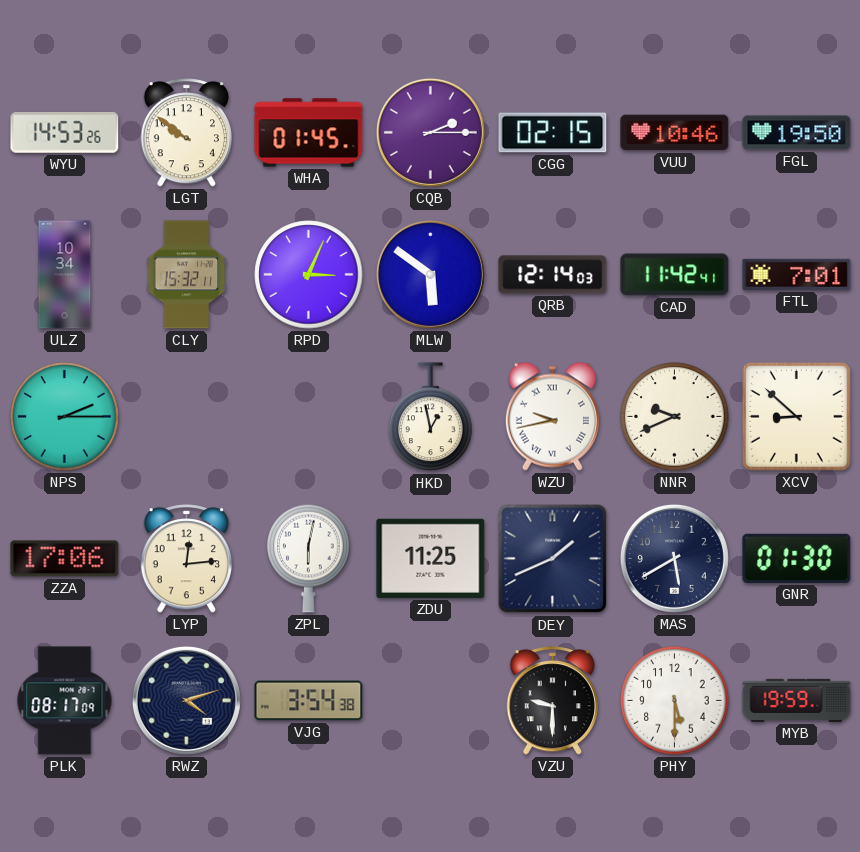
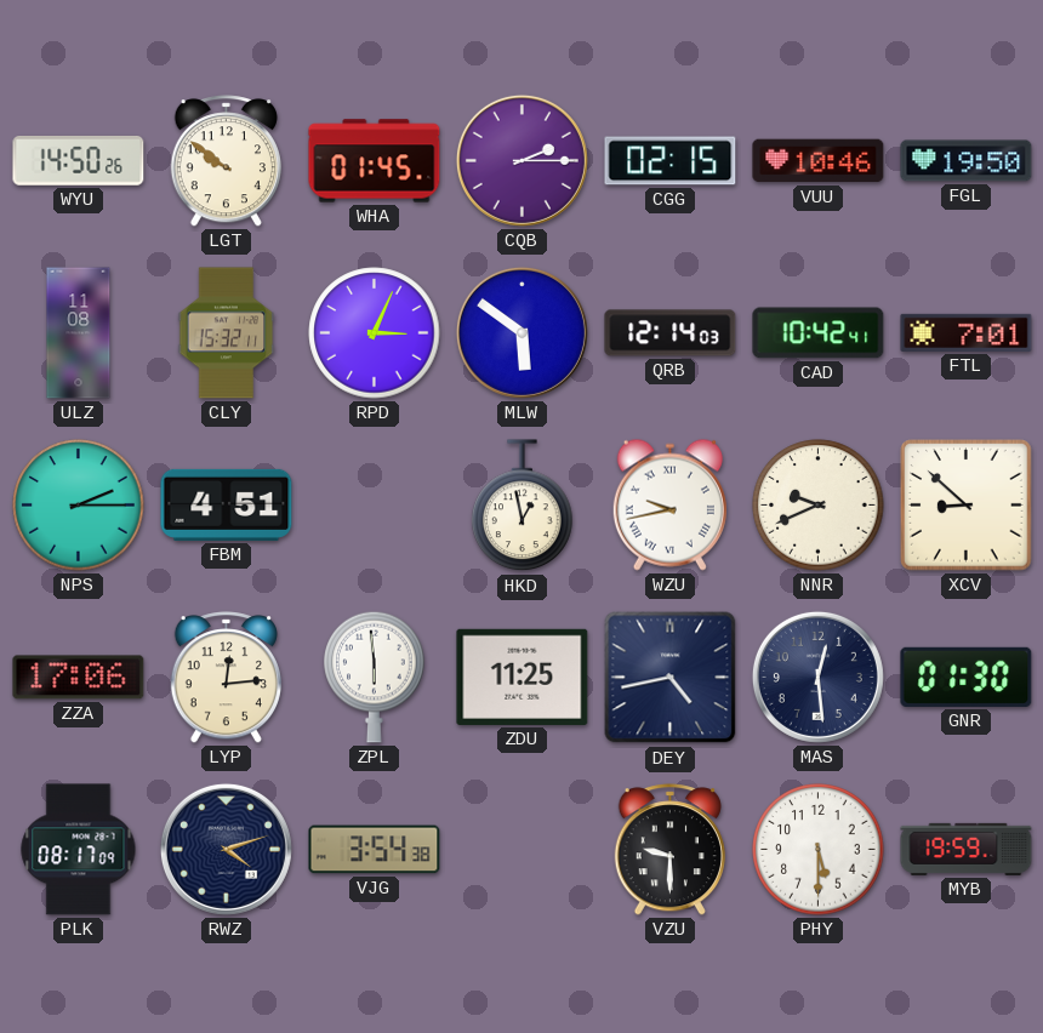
WYU: 14:53 -> 14:50
ULZ: 10:34 -> 11:08
CAD: 11:42 -> 10:42
FBM: none -> 4:51
ZPL: 6:02 -> 5:59
DEY: 1:41 -> 4:43
MAS: 5:40 -> 12:29
